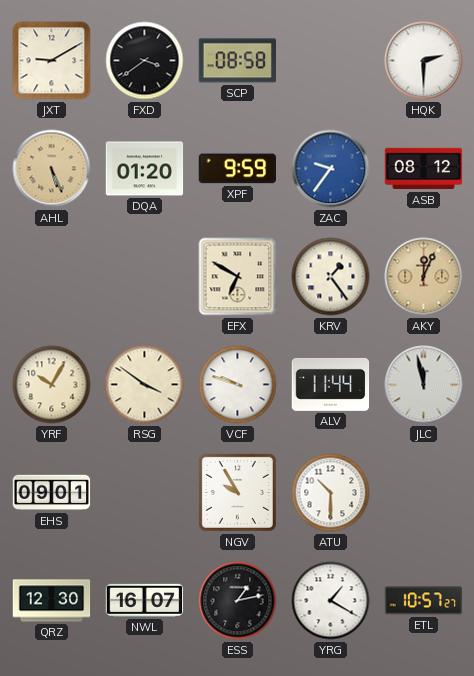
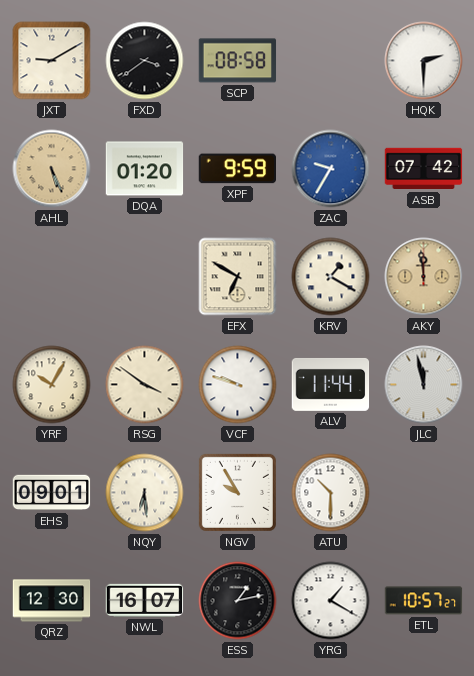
ZAC: 9:36 -> 9:35
ASB: 08:12 -> 07:42
KRV: 1:24 -> 1:20
AKY: 12:04 -> 11:59
NQY: none -> 6:29
